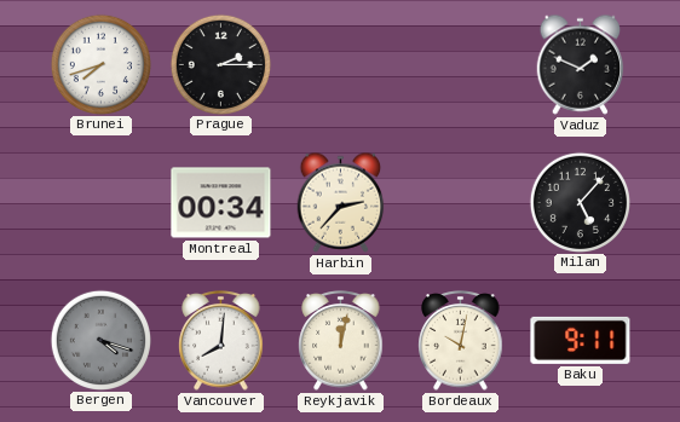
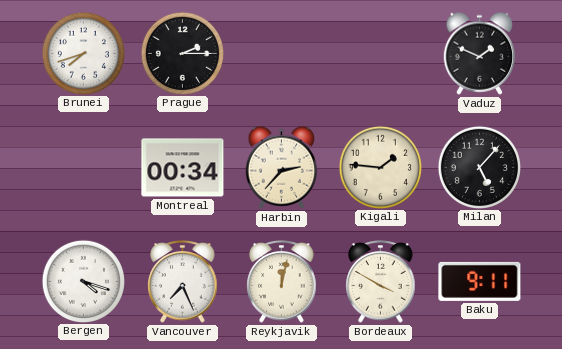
Kigali: none -> 1:46
Bergen dial: grey -> white
Vancouver: 8:01 -> 7:26
Bordeaux: 10:02 -> 3:50
